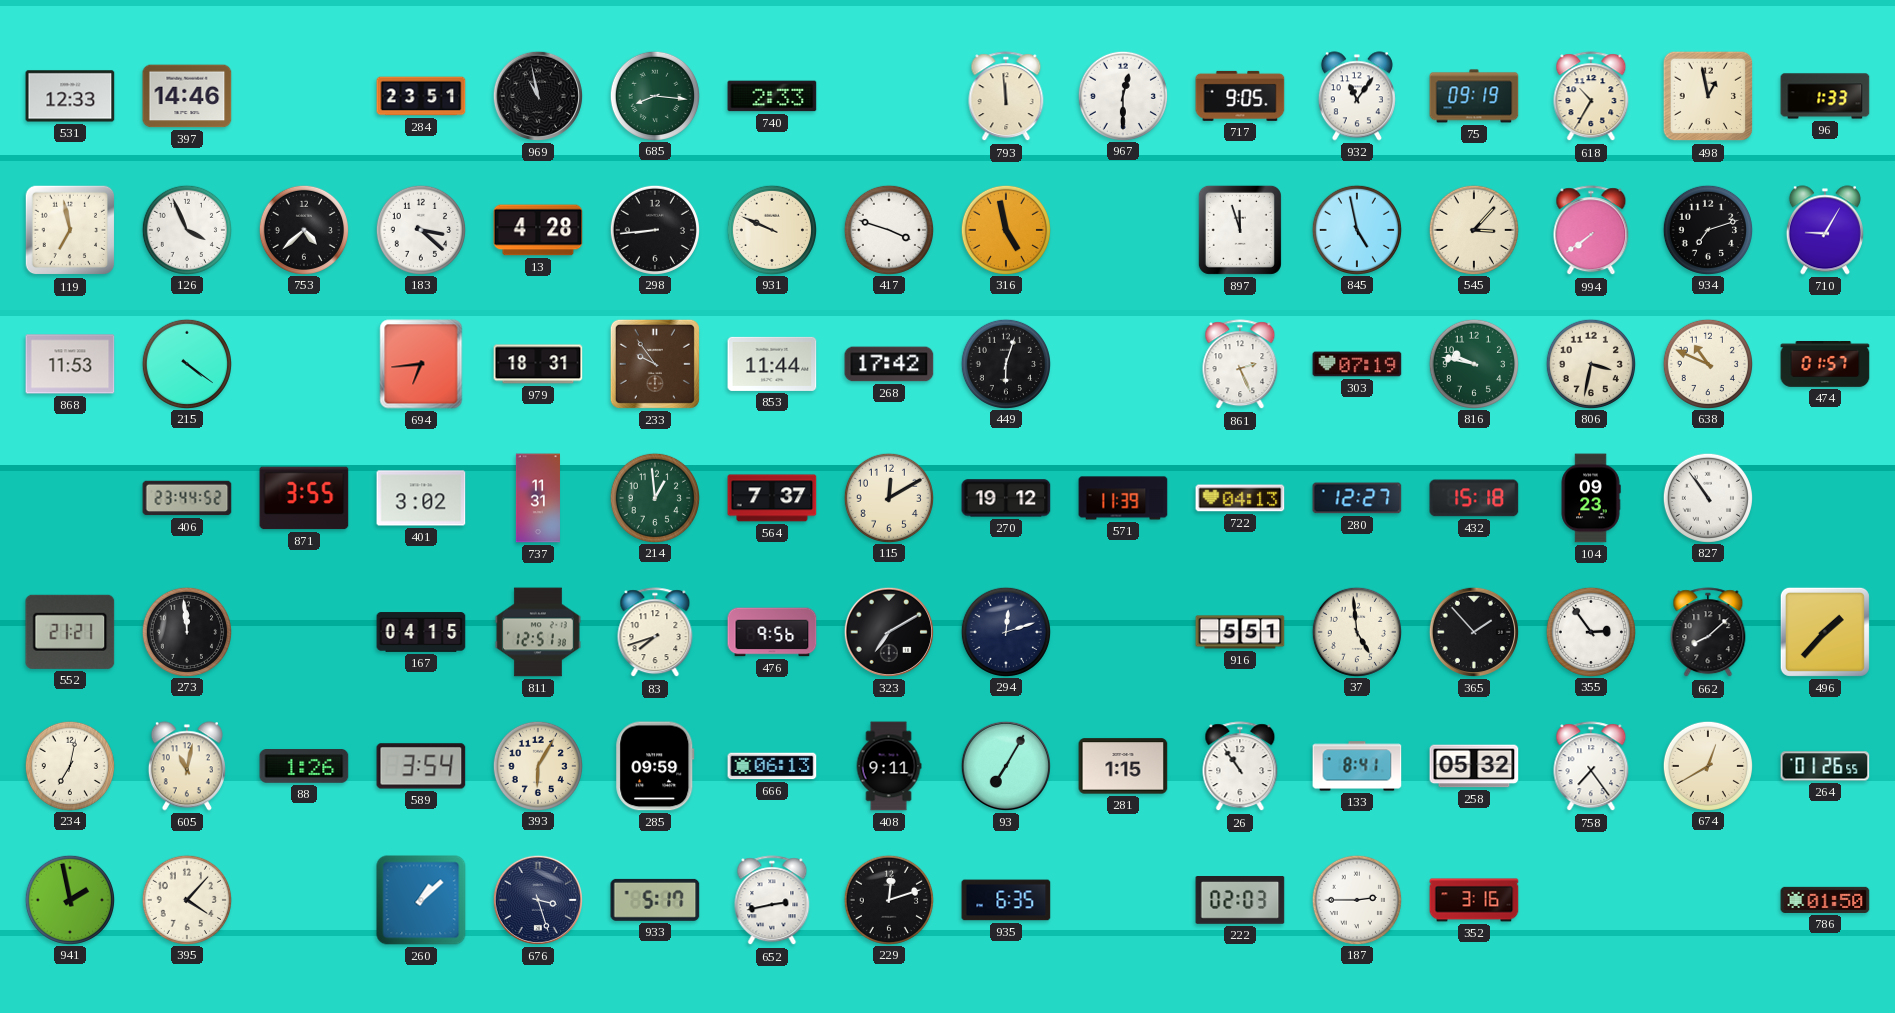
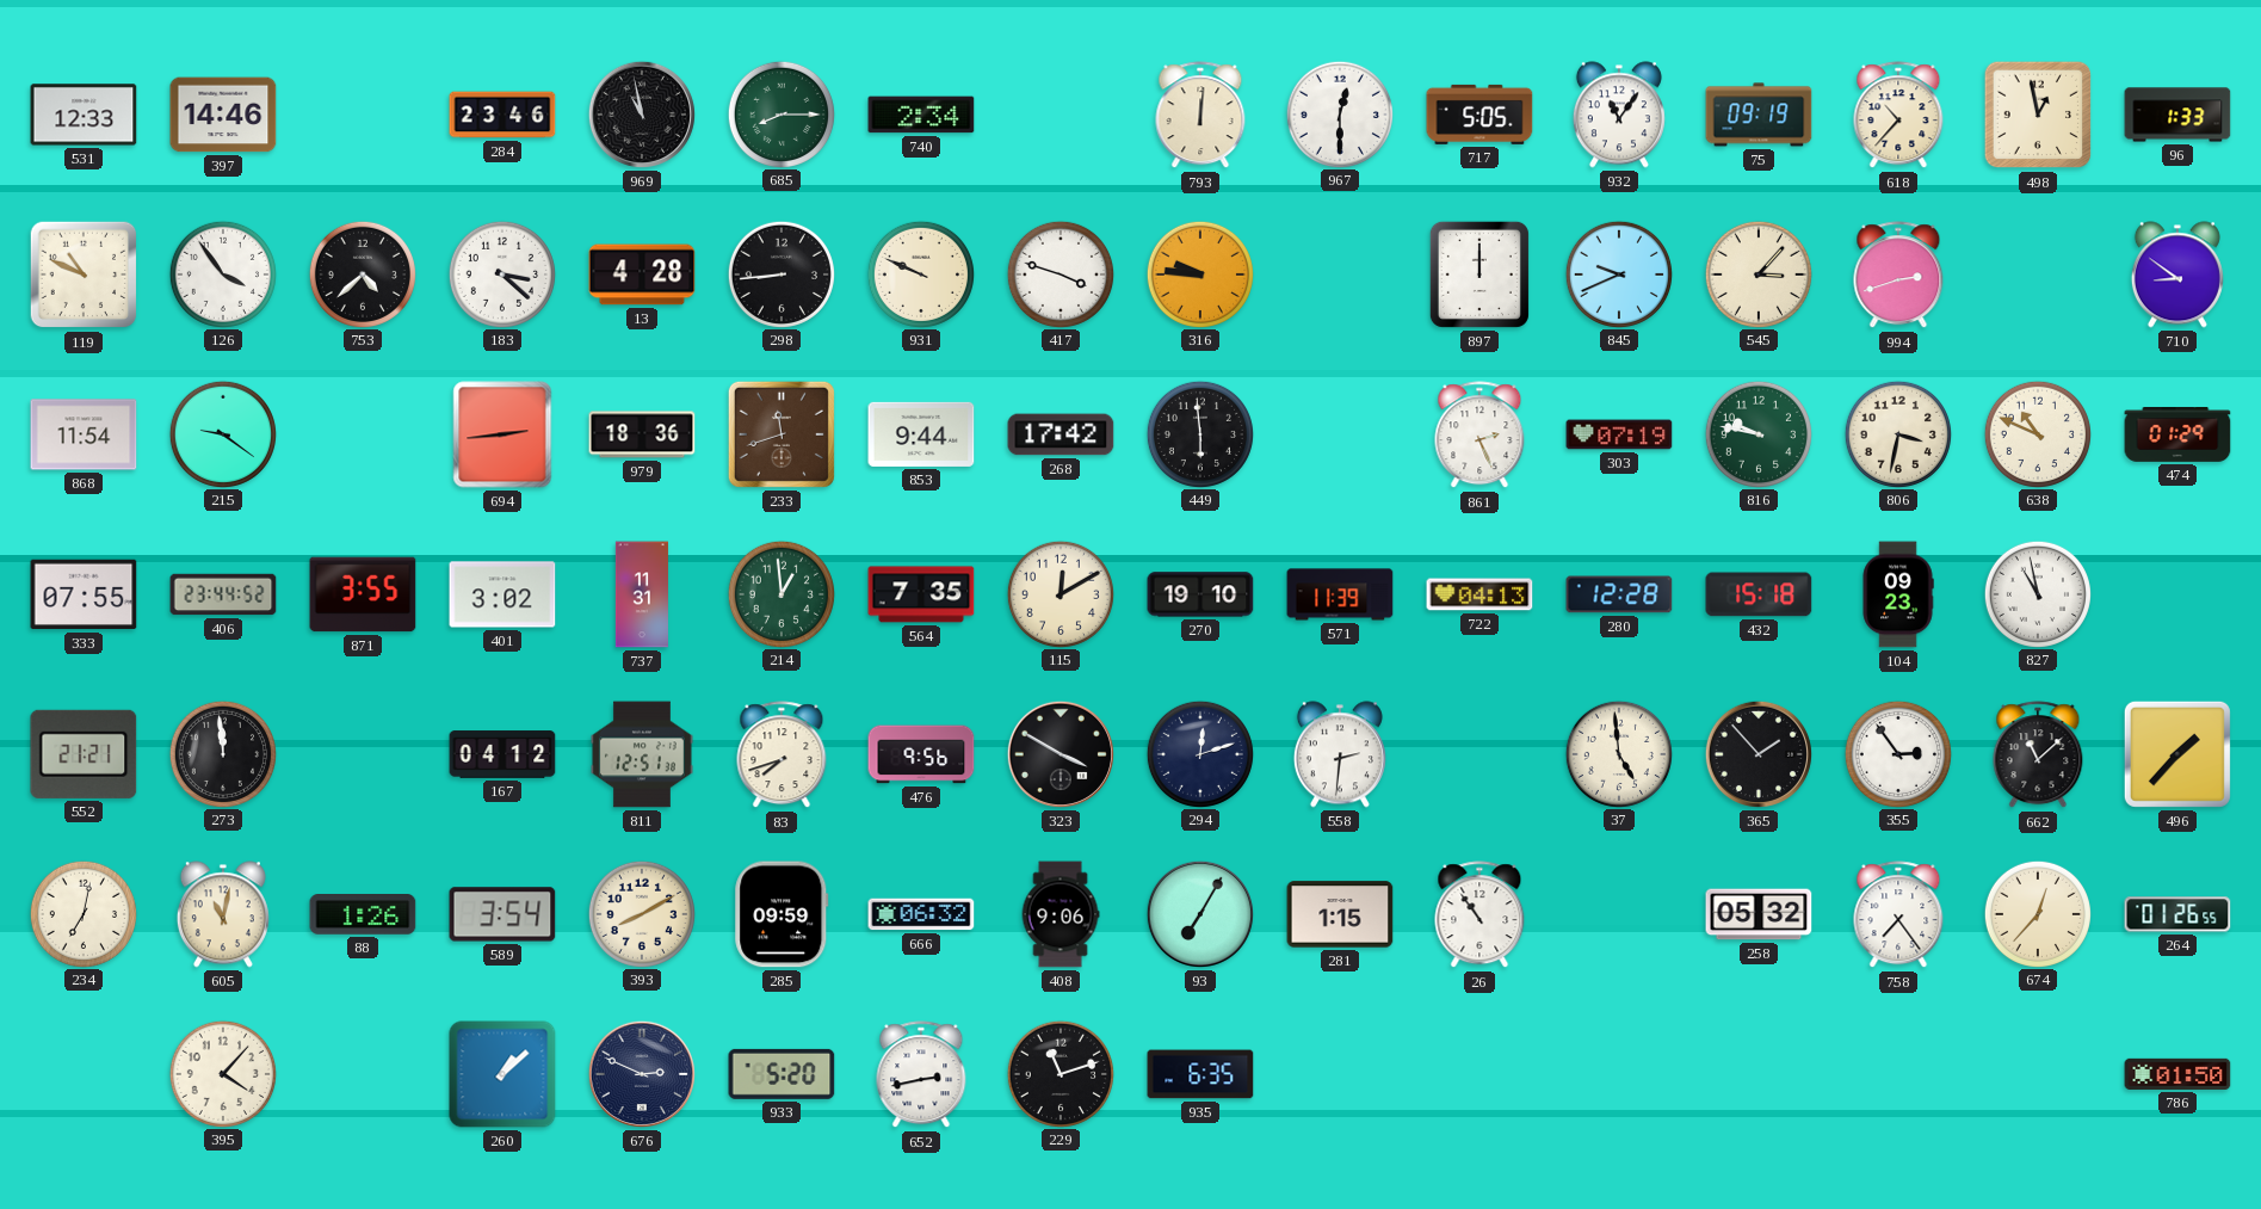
284: 23:51 -> 23:46
685: 8:16 -> 8:15
740: 2:33 -> 2:34
793: 11:59 -> 12:01
717: 9:05 -> 5:05
618: 10:35 -> 10:37
119: 6:58 -> 10:49
126: 3:56 -> 3:54
316: 4:58 -> 9:46
897: 11:57 -> 12:00
845: 4:58 -> 9:41
994: 7:39 -> 2:42
934: 7:12 -> none
710: 9:05 -> 8:51
868: 11:53 -> 11:54
215: 4:21 -> 9:21
694: 6:44 -> 2:44
979: 18:31 -> 18:36
233: 9:54 -> 11:42
853: 11:44 -> 9:44
449: 6:03 -> 5:59
474: 01:57 -> 01:29
333: none -> 07:55
564: 7:37 -> 7:35
270: 19:12 -> 19:10
280: 12:27 -> 12:28
827: 10:54 -> 10:58
167: 04:15 -> 04:12
323: 7:10 -> 3:50
558: none -> 2:31
916: 5:51 -> none
662: 8:08 -> 11:08
393: 6:05 -> 8:10
666: 06:13 -> 06:32
408: 9:11 -> 9:06
133: 8:41 -> none
674: 12:40 -> 12:37
941: 1:58 -> none
676: 3:27 -> 2:49
933: 5:17 -> 5:20
229: 12:12 -> 11:12
222: 02:03 -> none
187: 2:45 -> none
352: 3:16 -> none
